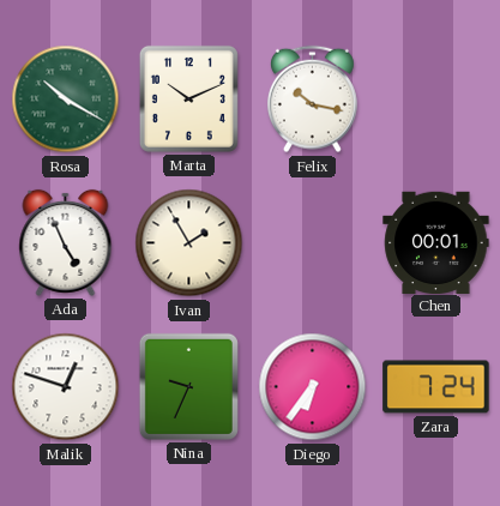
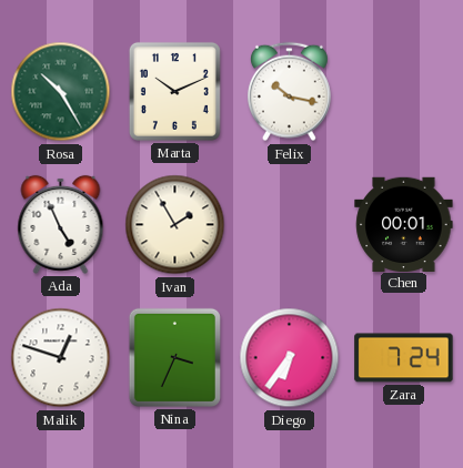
Rosa: 10:20 -> 10:25
Nina: 9:34 -> 3:34
